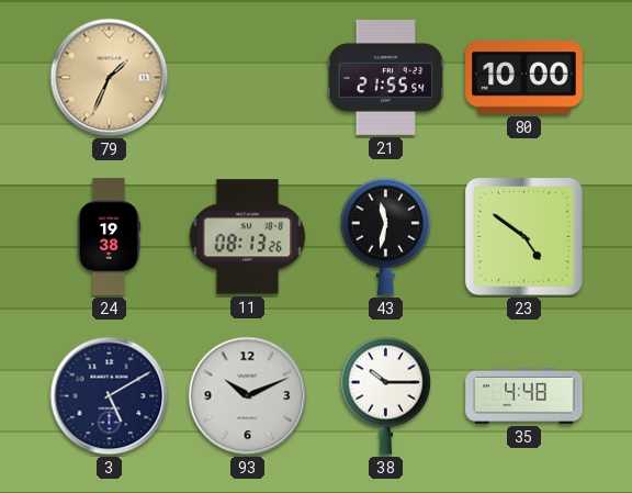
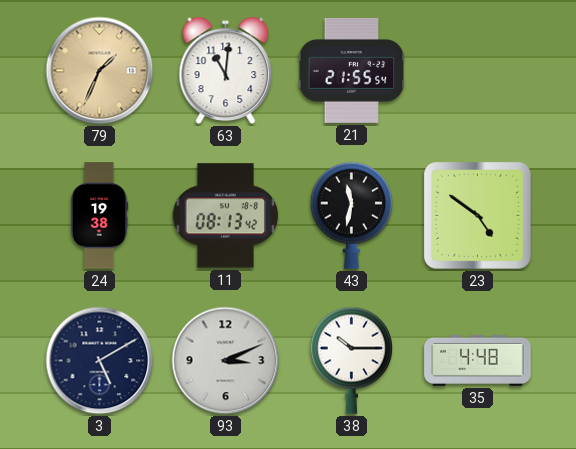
63: none -> 11:01
80: 10:00 -> none
11: 08:13:26 -> 08:13:42
93: 10:11 -> 3:11
